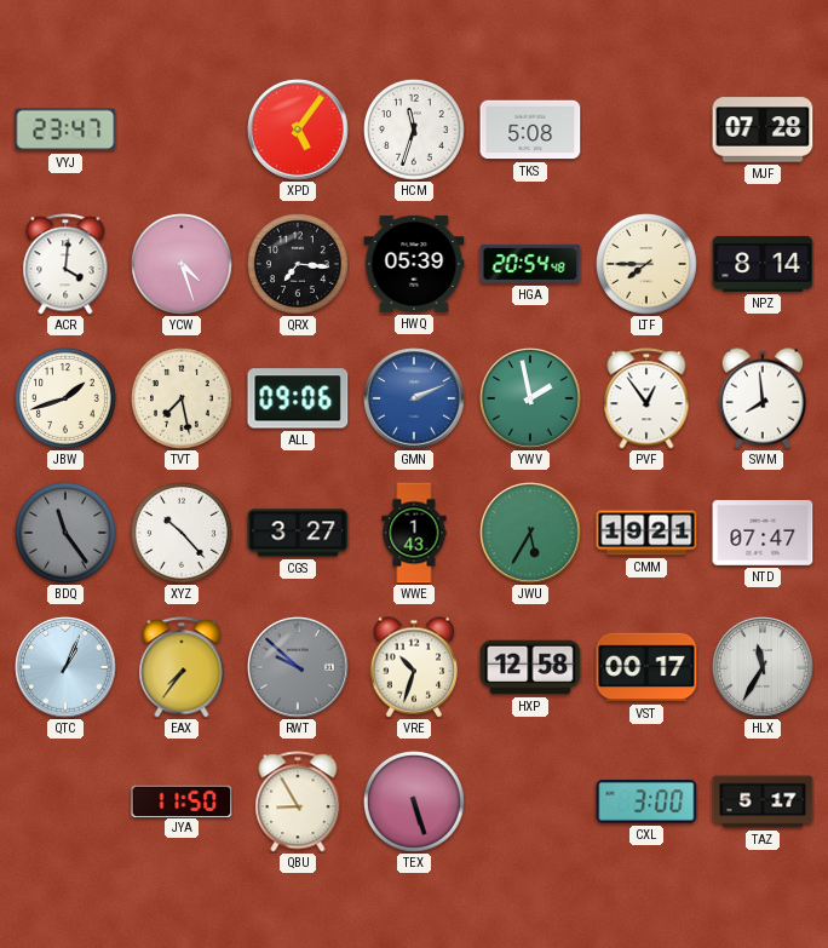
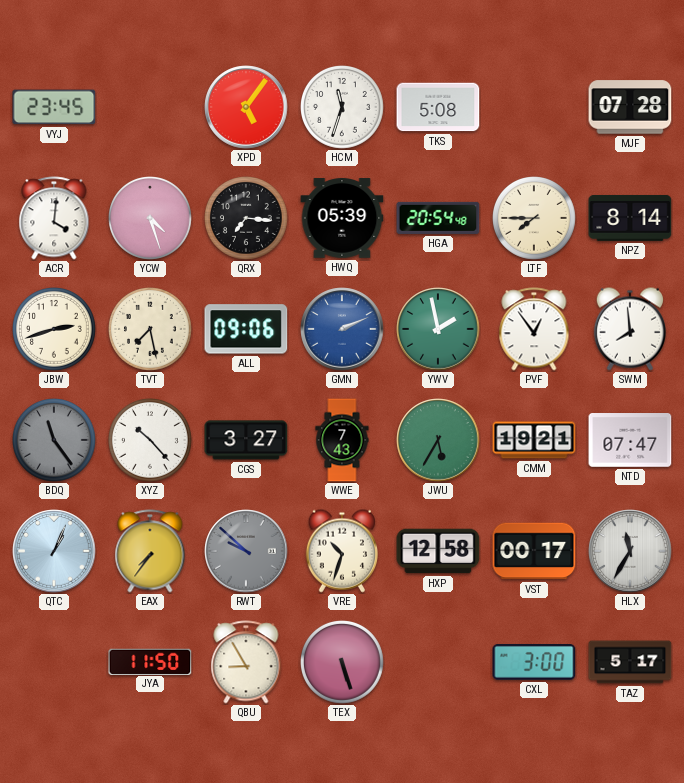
VYJ: 23:47 -> 23:45
JBW: 1:42 -> 2:42
WWE: 1:43 -> 7:43
